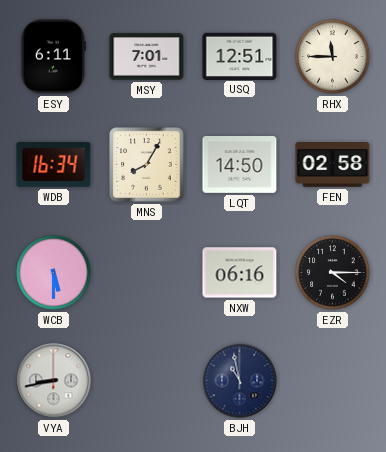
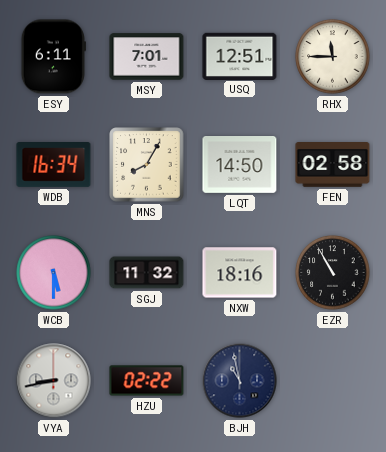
SGJ: none -> 11:32
NXW: 06:16 -> 18:16
EZR: 4:15 -> 10:55
HZU: none -> 02:22
